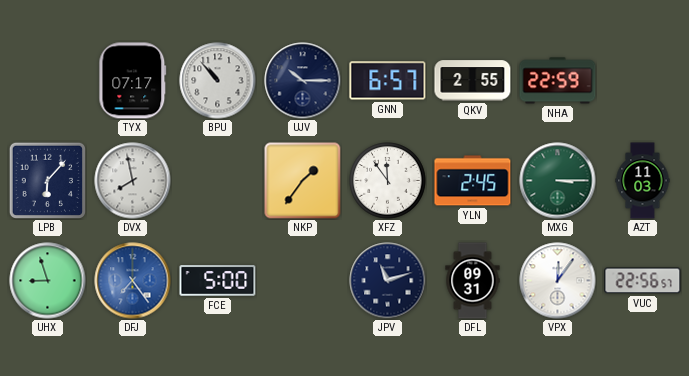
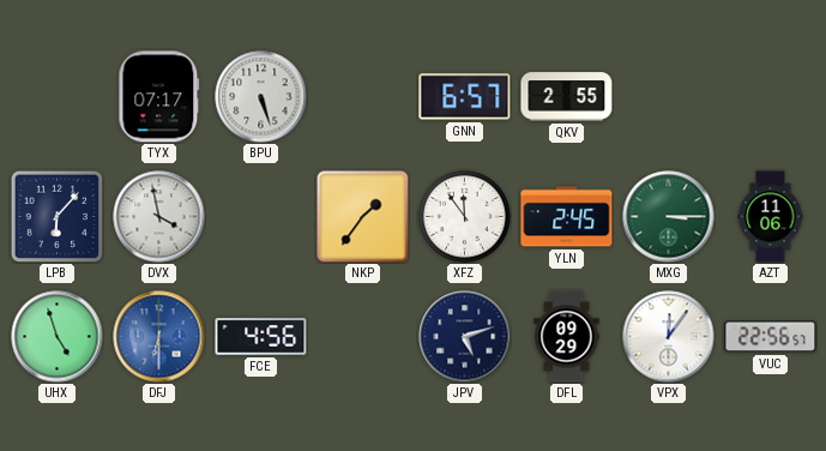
BPU: 10:53 -> 5:27
UJV: 10:15 -> none
NHA: 22:59 -> none
DVX: 7:58 -> 3:58
AZT: 11:03 -> 11:06
UHX: 8:57 -> 4:57
DFJ: 7:24 -> 6:30
FCE: 5:00 -> 4:56
JPV: 11:12 -> 5:12
DFL: 09:31 -> 09:29
